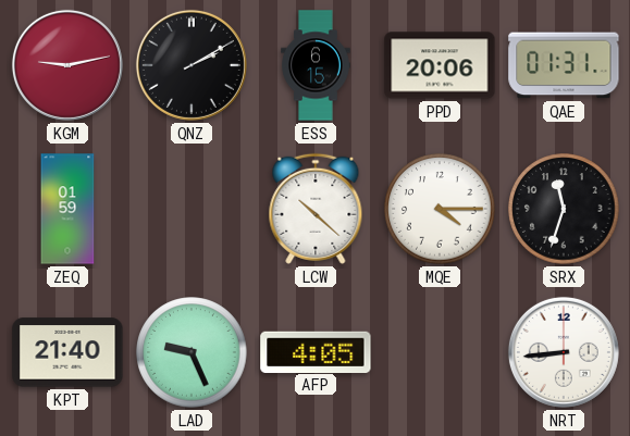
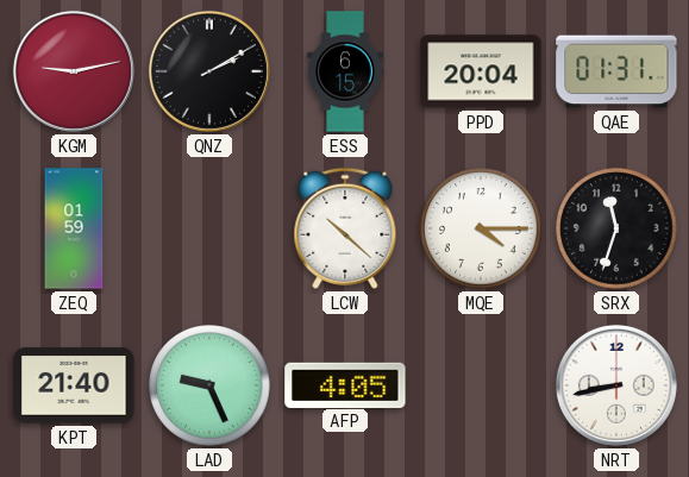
PPD: 20:06 -> 20:04
NRT: 8:44 -> 8:43
